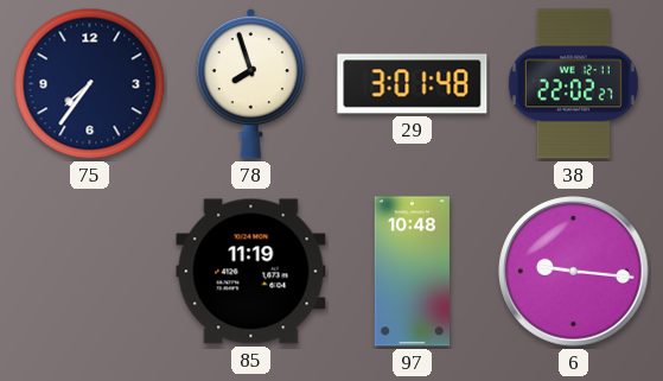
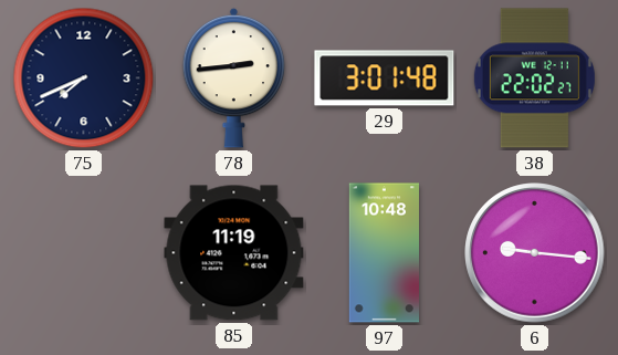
75: 7:36 -> 7:41
78: 7:57 -> 2:44
